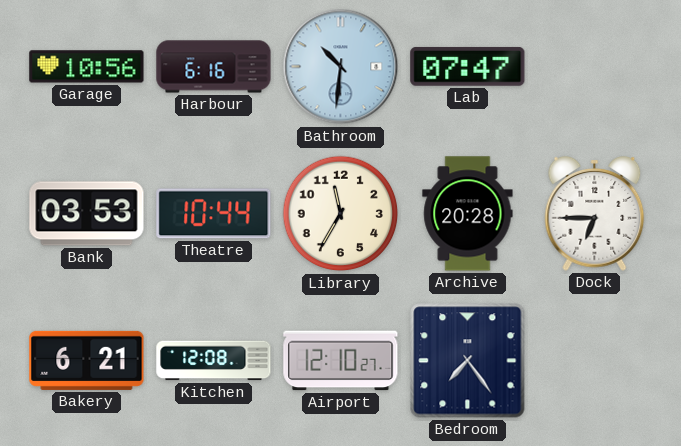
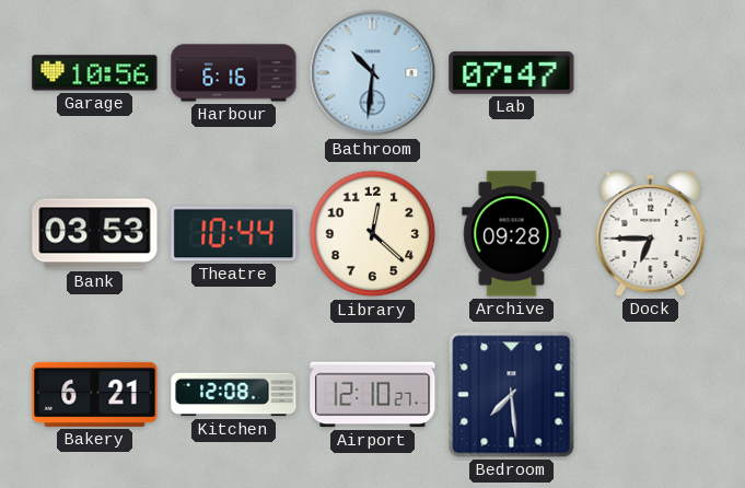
Library: 11:35 -> 12:22
Archive: 20:28 -> 09:28
Bedroom: 7:24 -> 7:29
